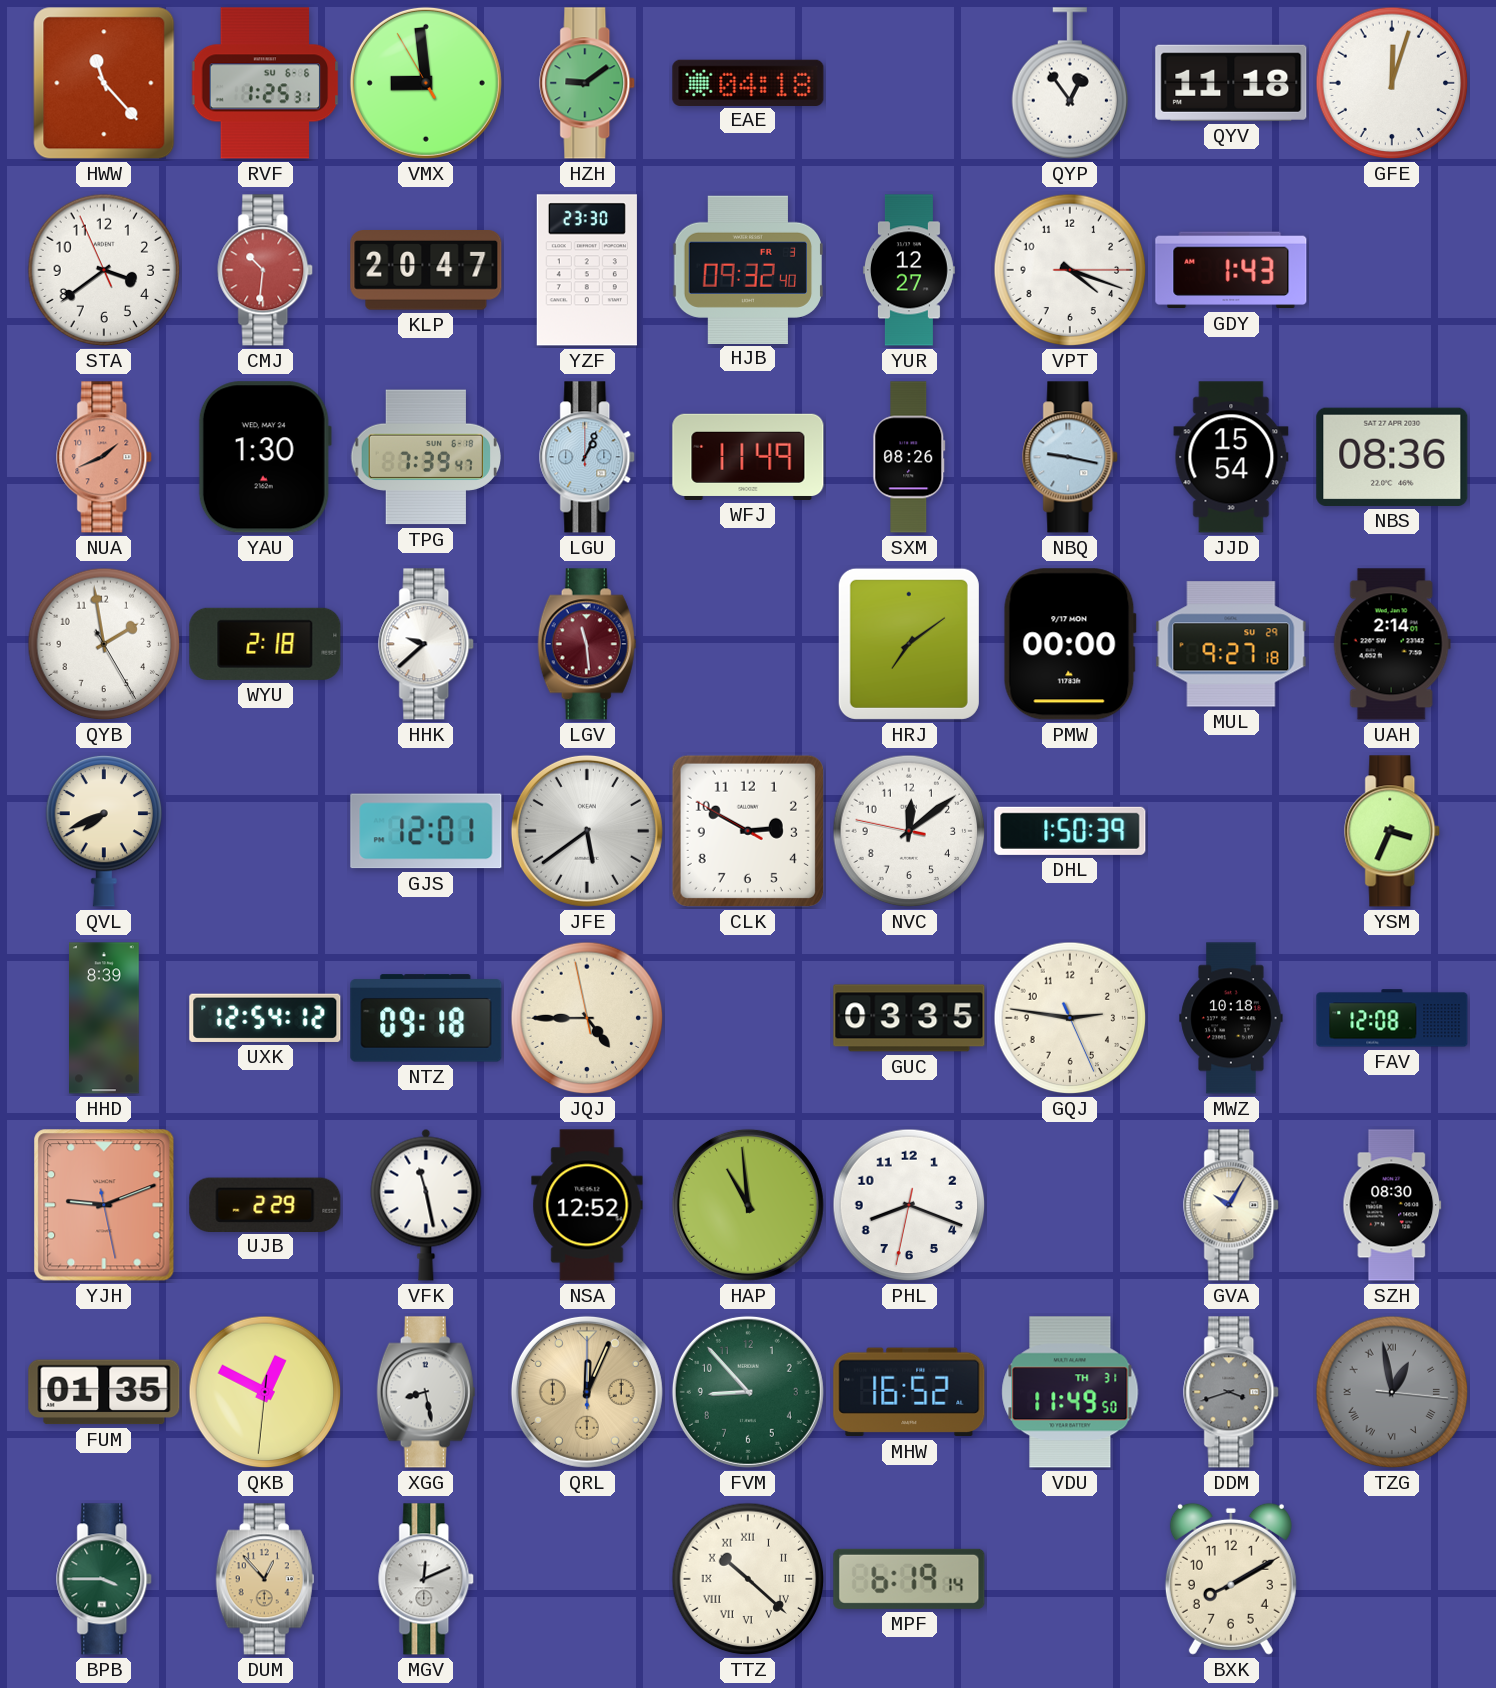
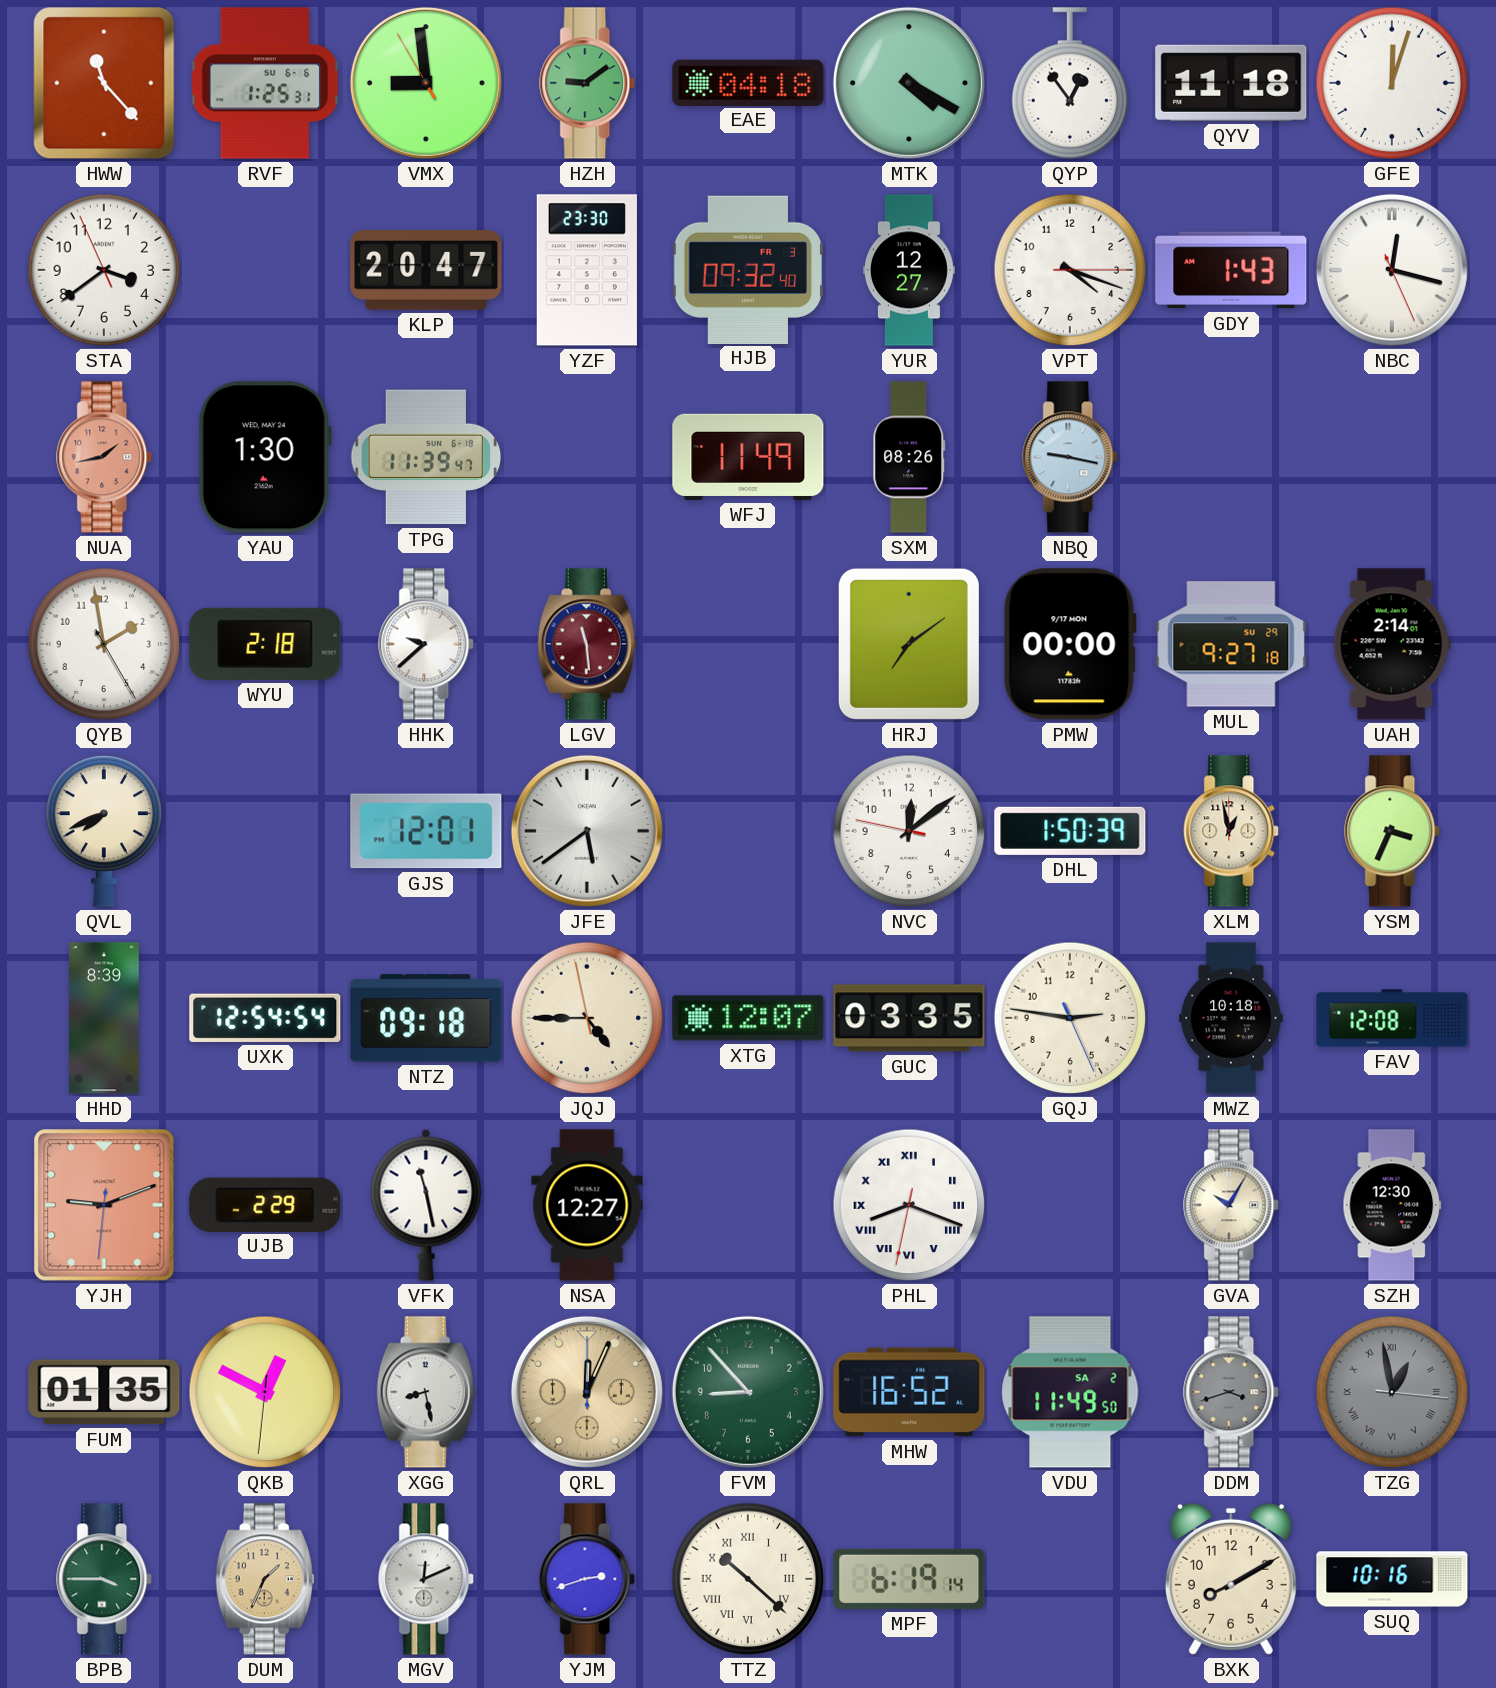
MTK: none -> 4:20
CMJ: 10:31 -> none
NBC: none -> 12:17
NUA: 1:41 -> 1:43
TPG: 7:39 -> 11:39
LGU: 1:04 -> none
JJD: 15:54 -> none
NBS: 08:36 -> none
CLK: 2:49 -> none
XLM: none -> 12:58
UXK: 12:54:12 -> 12:54:54
XTG: none -> 12:07
YJH: 9:11:28 -> 9:11:31
NSA: 12:52 -> 12:27
HAP: 10:59 -> none
PHL numerals: Arabic -> Roman
SZH: 08:30 -> 12:30
VDU date: TH 31 -> SA 2
DUM: 12:53 -> 1:34
YJM: none -> 2:42
SUQ: none -> 10:16
